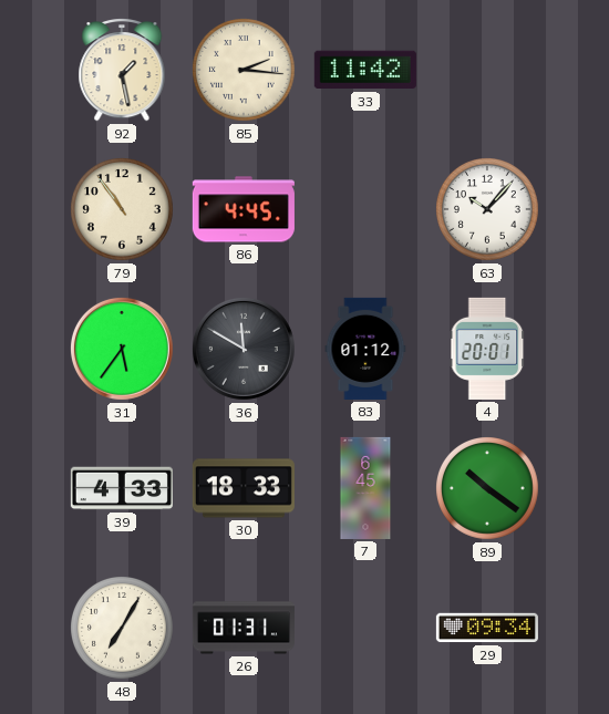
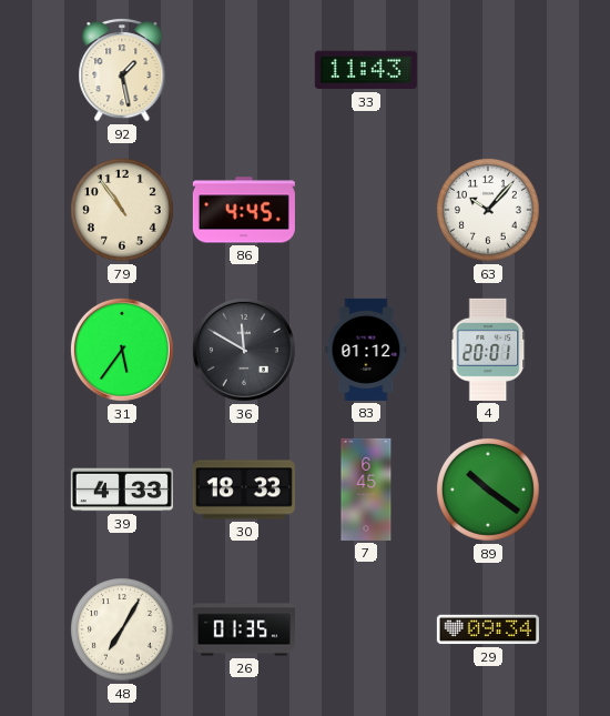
85: 2:16 -> none
33: 11:42 -> 11:43
26: 01:31 -> 01:35
